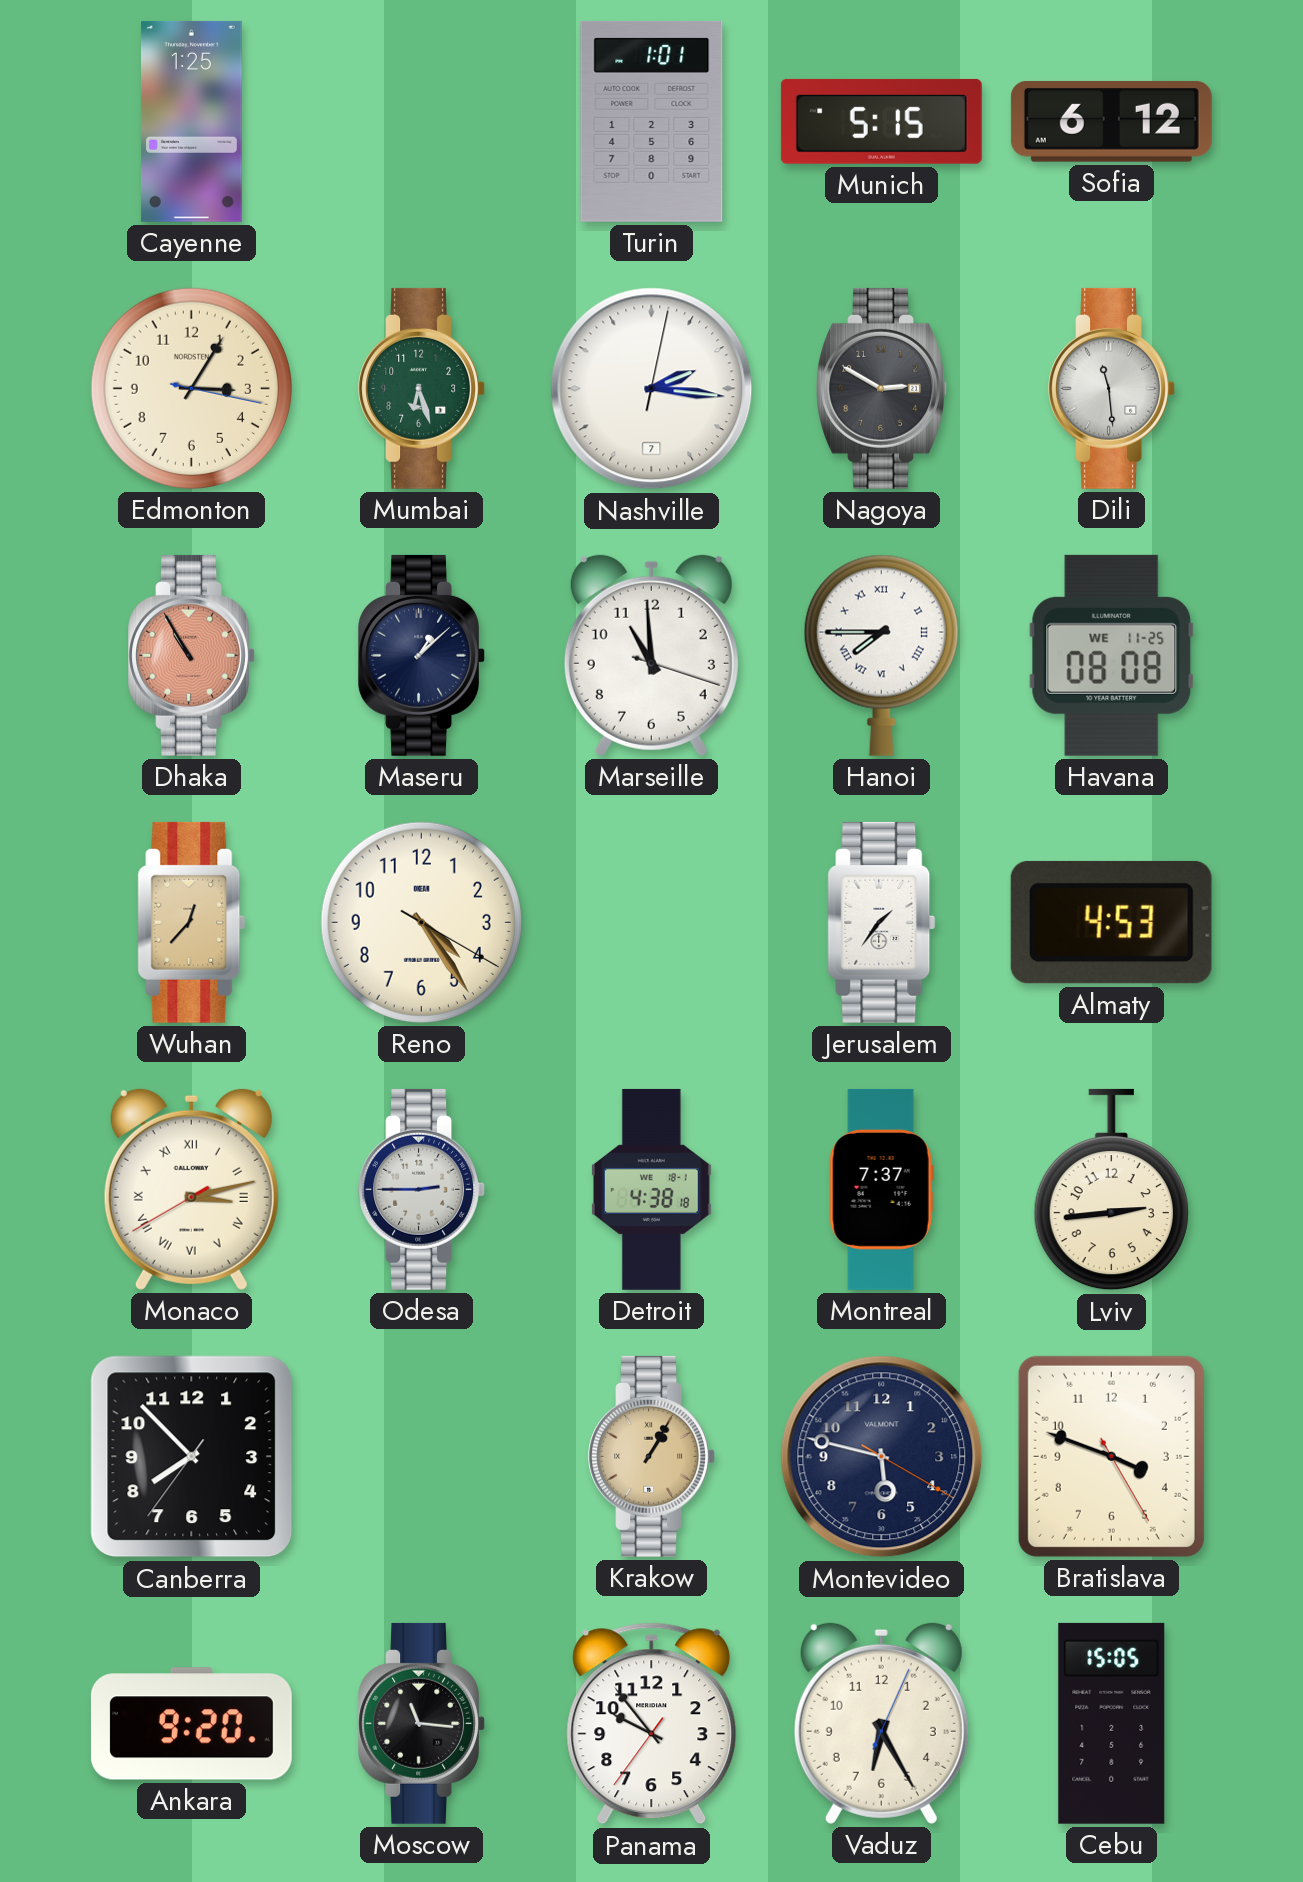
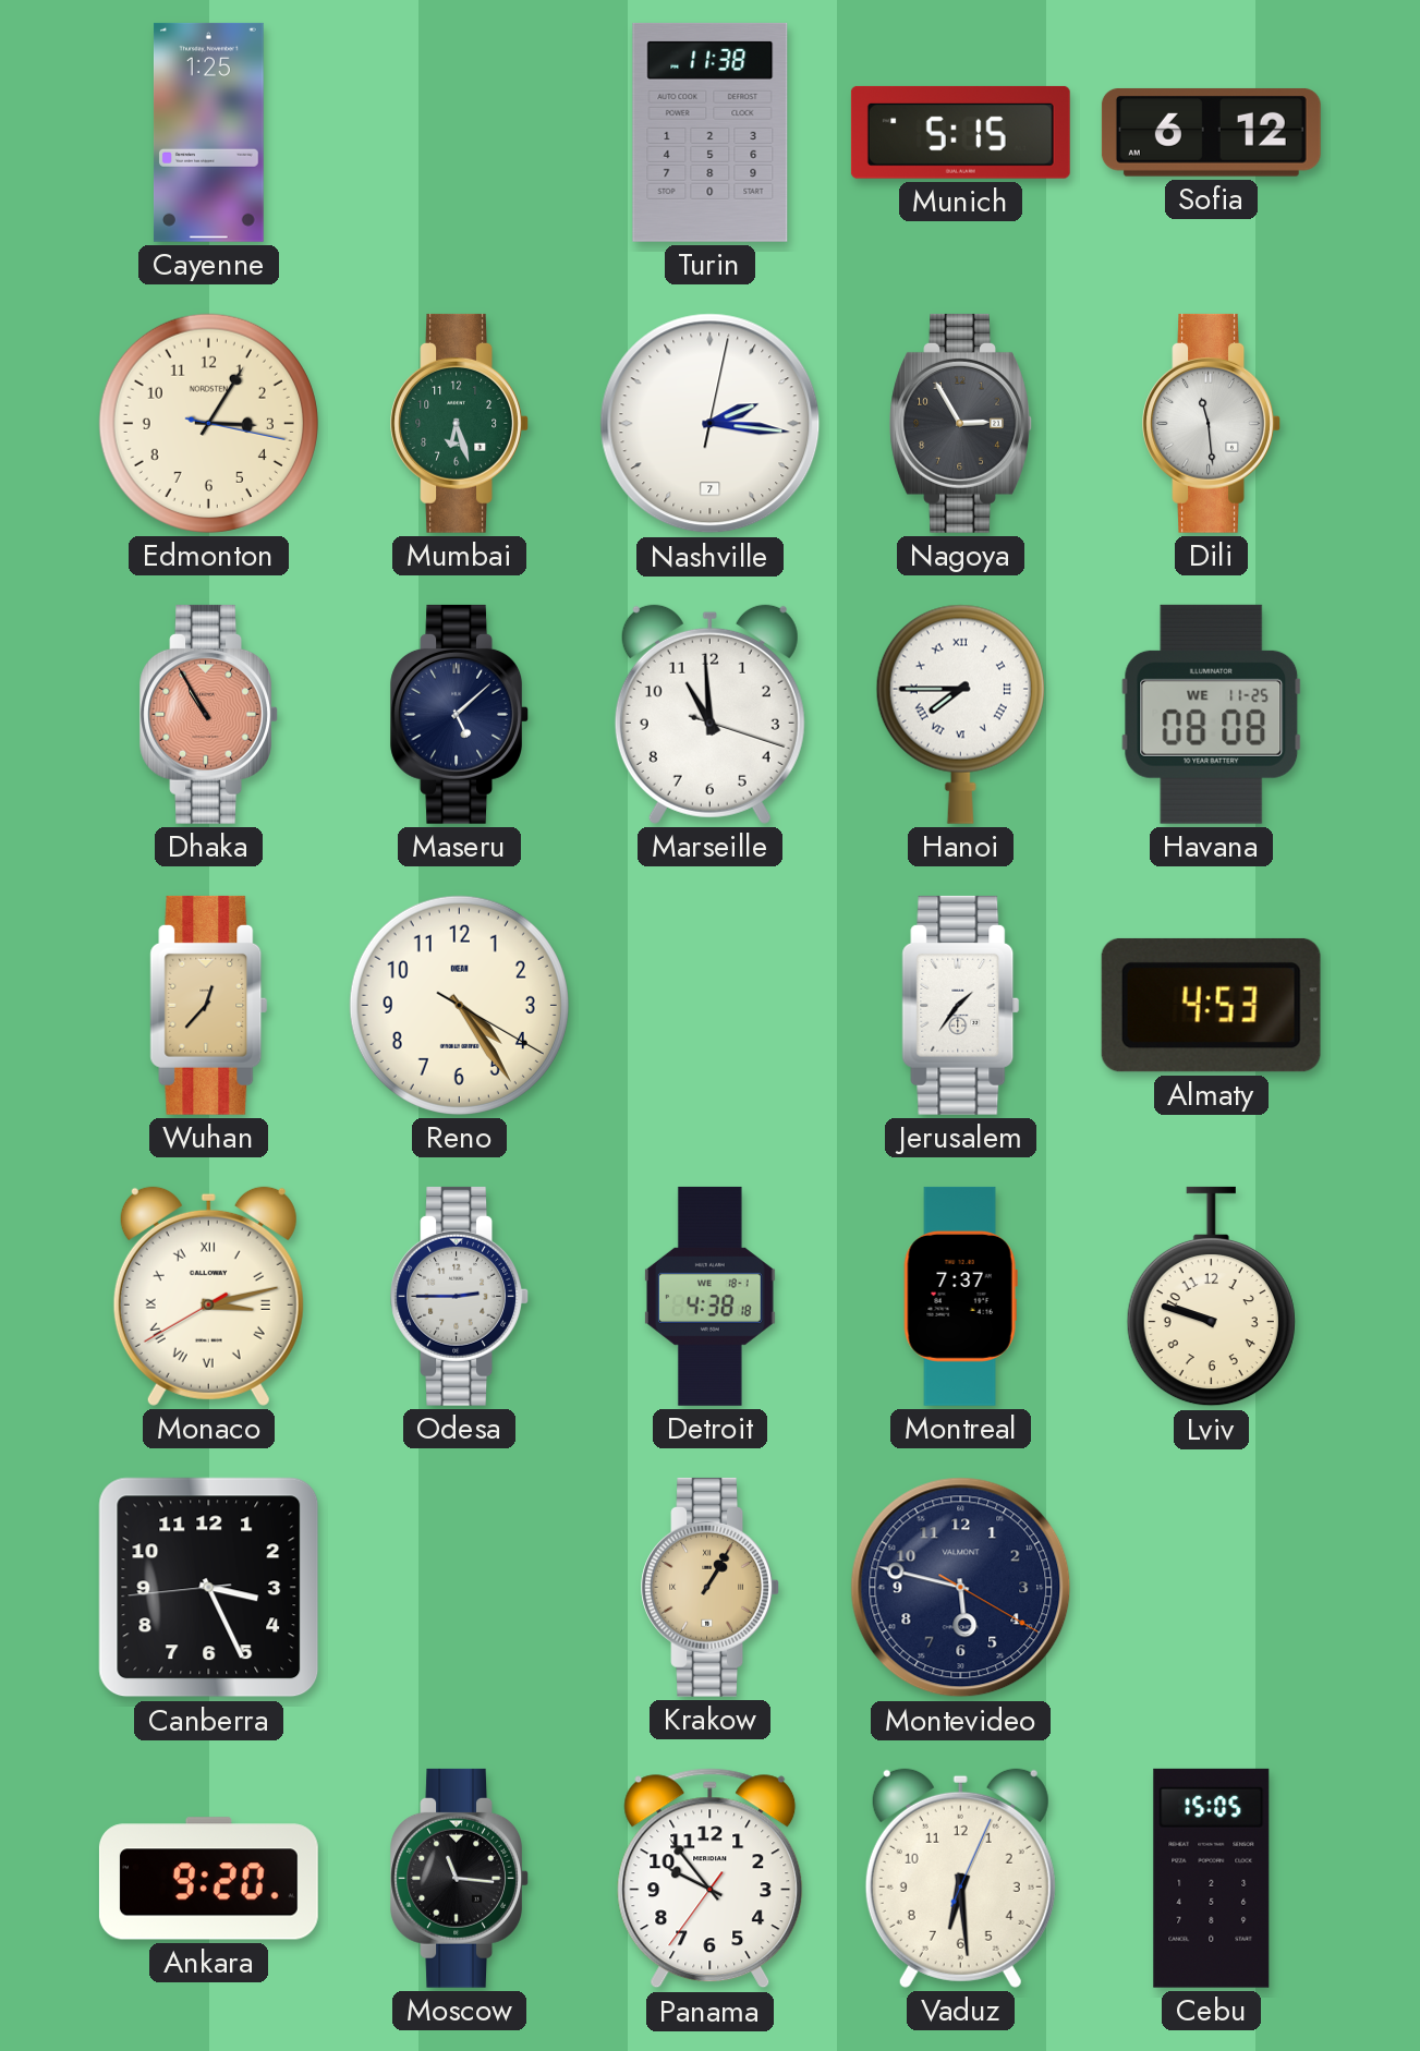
Turin: 1:01 -> 11:38
Nagoya: 2:50 -> 2:55
Maseru: 1:08 -> 5:08
Lviv: 2:44 -> 9:48
Canberra: 7:52 -> 3:25
Bratislava: 3:48 -> none
Vaduz: 6:25 -> 6:29
